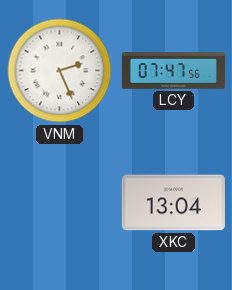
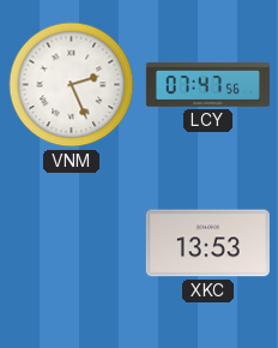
XKC: 13:04 -> 13:53
